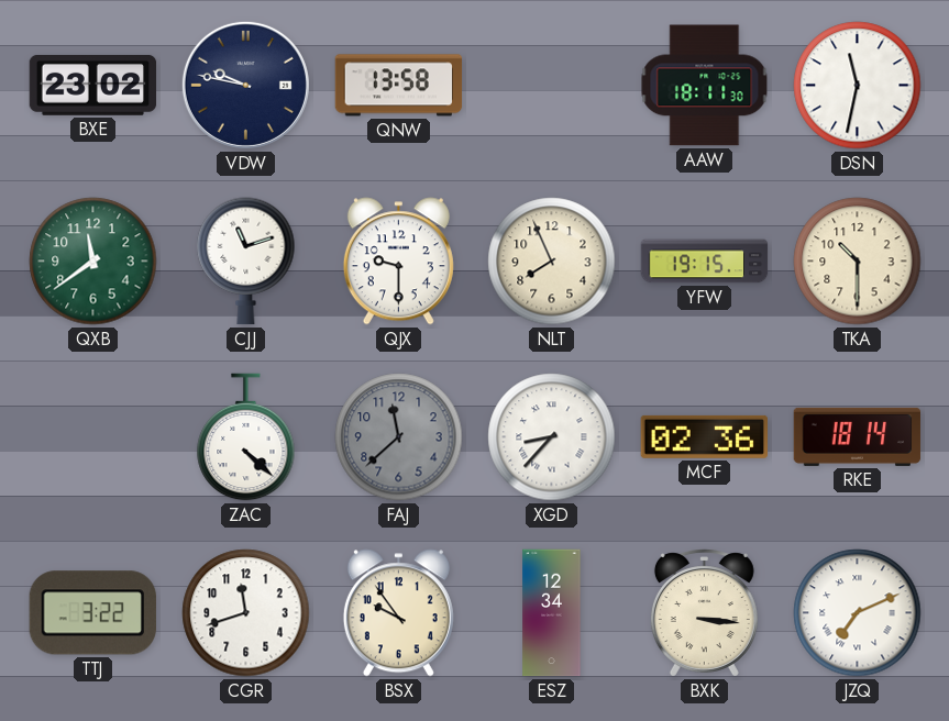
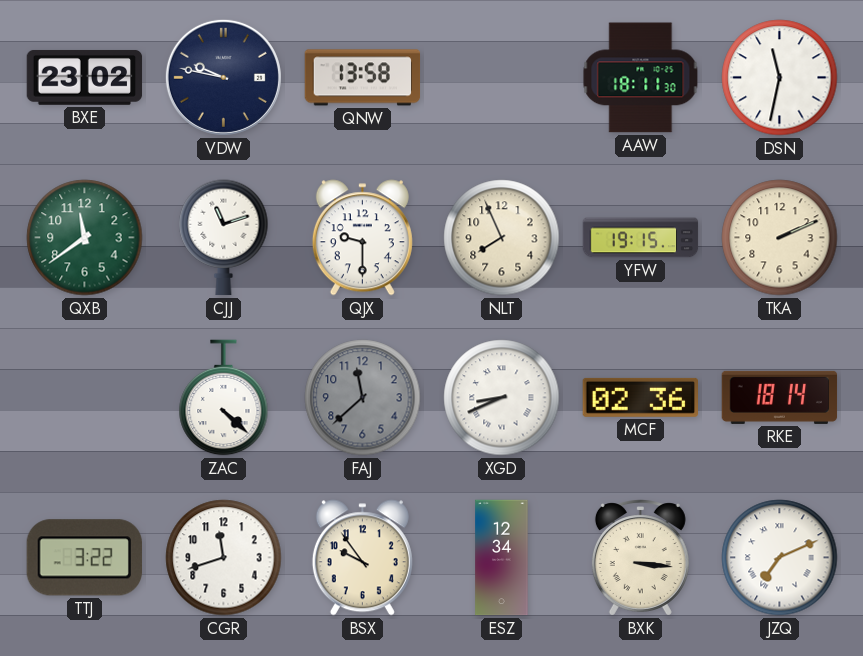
TKA: 10:30 -> 2:11
XGD: 8:37 -> 8:41
